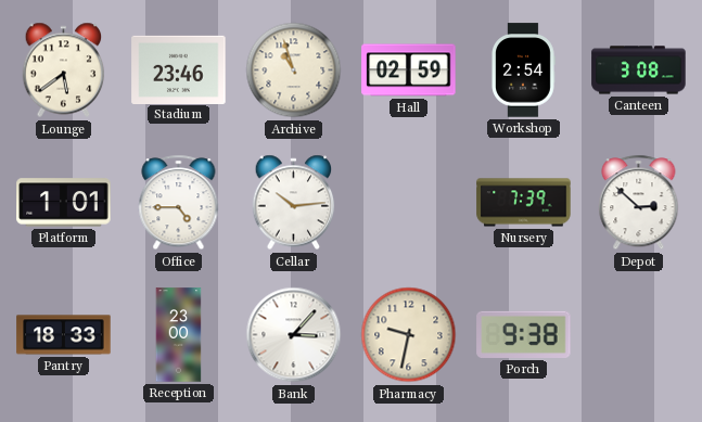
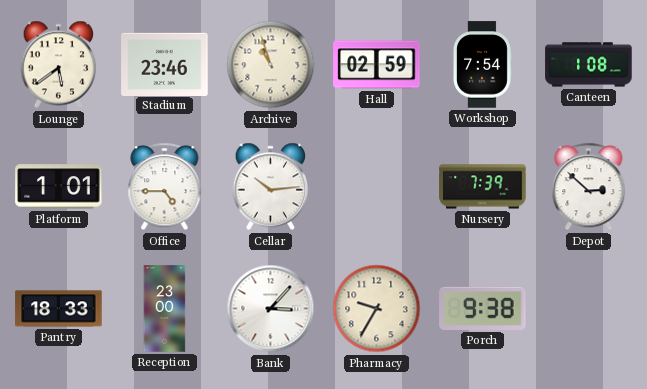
Workshop: 2:54 -> 7:54
Canteen: 3:08 -> 1:08
Pharmacy: 9:32 -> 9:35
